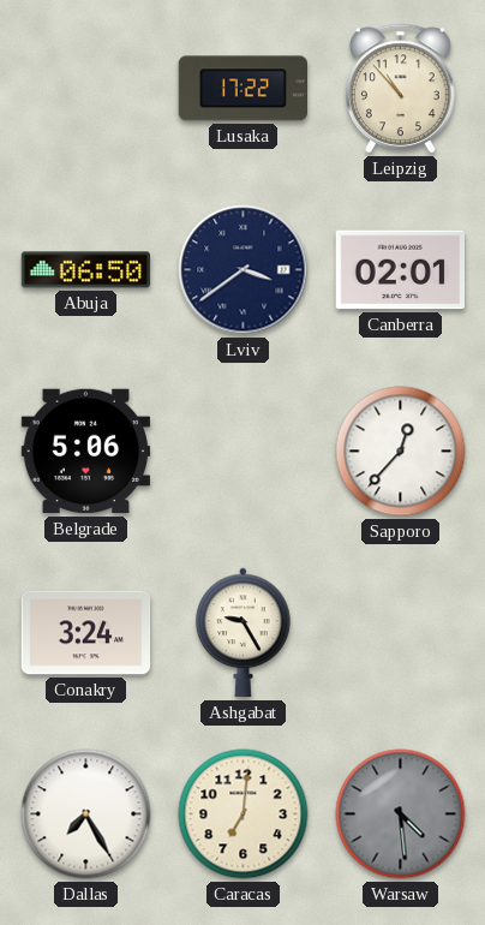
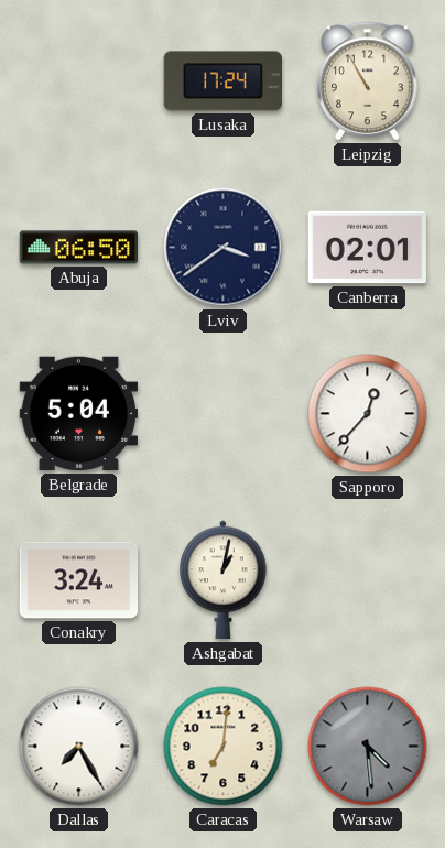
Lusaka: 17:22 -> 17:24
Leipzig: 10:53 -> 10:55
Belgrade: 5:06 -> 5:04
Ashgabat: 9:25 -> 1:02
